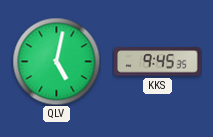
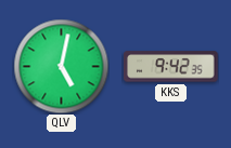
KKS: 9:45 -> 9:42
